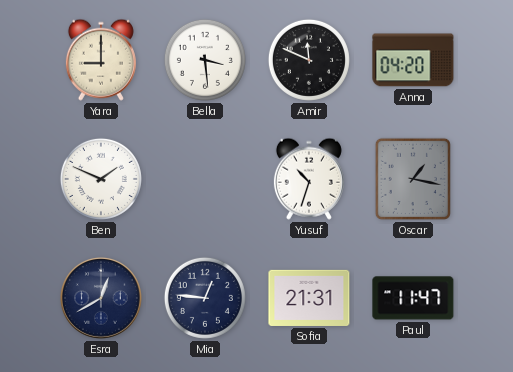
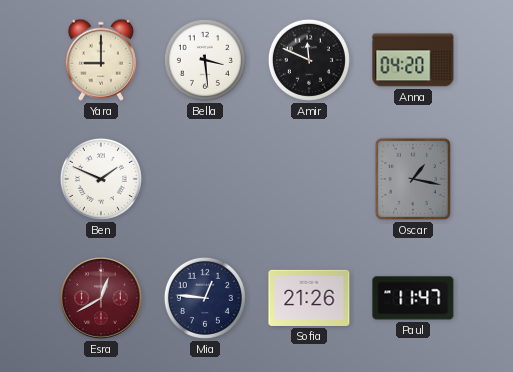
Yusuf: 10:33 -> none
Esra dial: navy -> burgundy
Sofia: 21:31 -> 21:26
